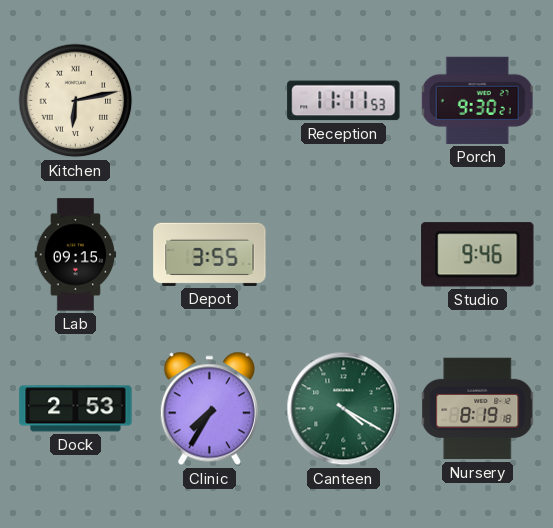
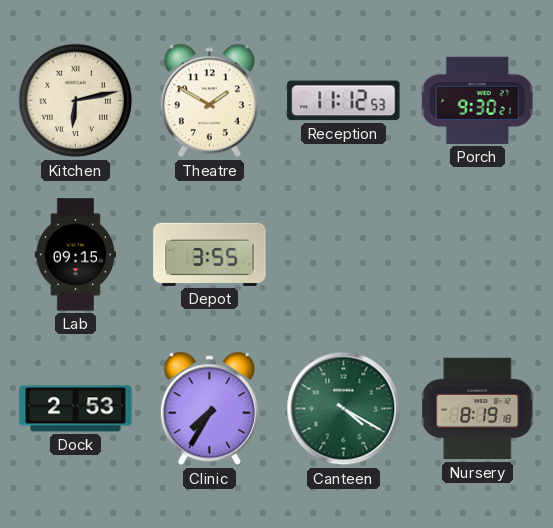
Theatre: none -> 1:50
Reception: 11:11 -> 11:12
Studio: 9:46 -> none
